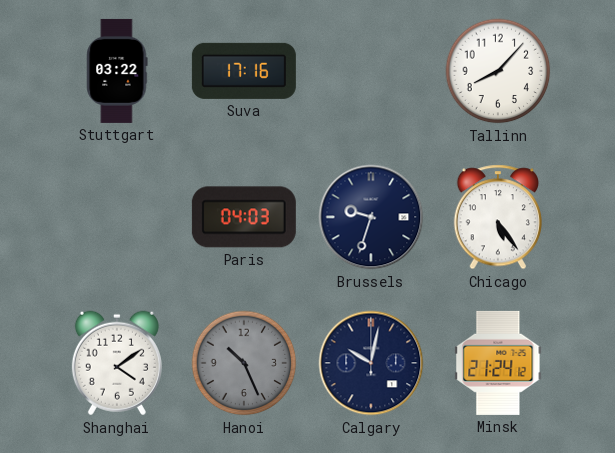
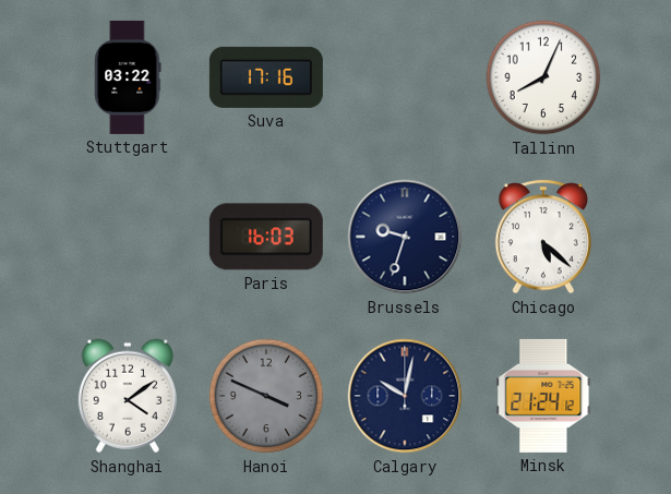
Tallinn: 8:07 -> 8:04
Paris: 04:03 -> 16:03
Chicago: 5:24 -> 5:22
Hanoi: 10:26 -> 3:49
